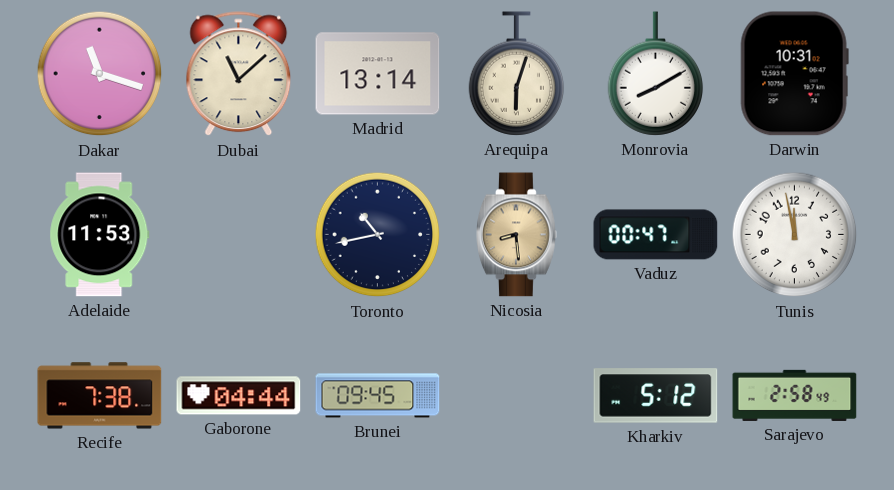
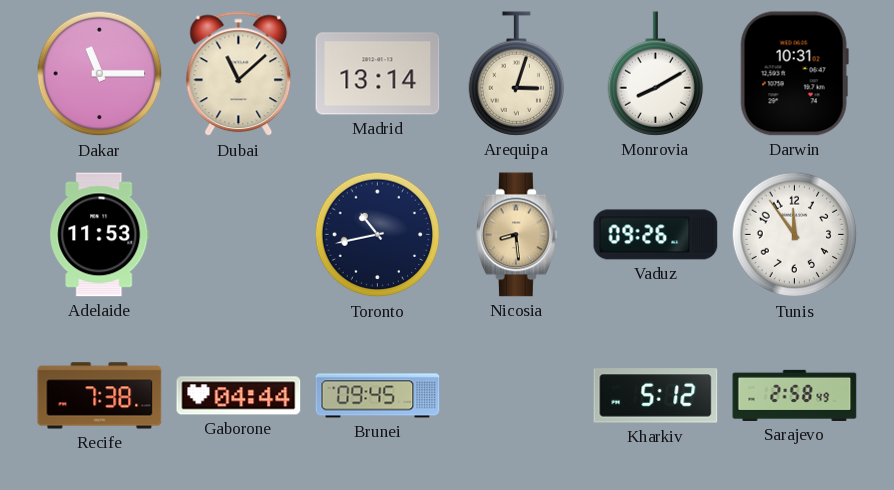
Dakar: 11:18 -> 11:15
Arequipa: 6:03 -> 3:03
Vaduz: 00:47 -> 09:26
Tunis: 11:58 -> 11:54
